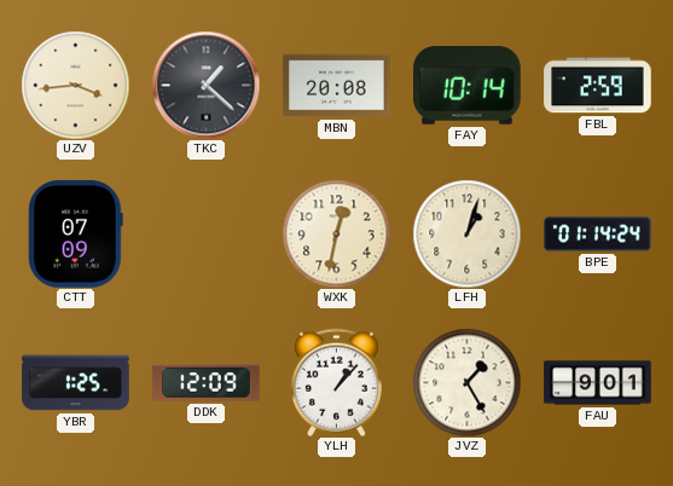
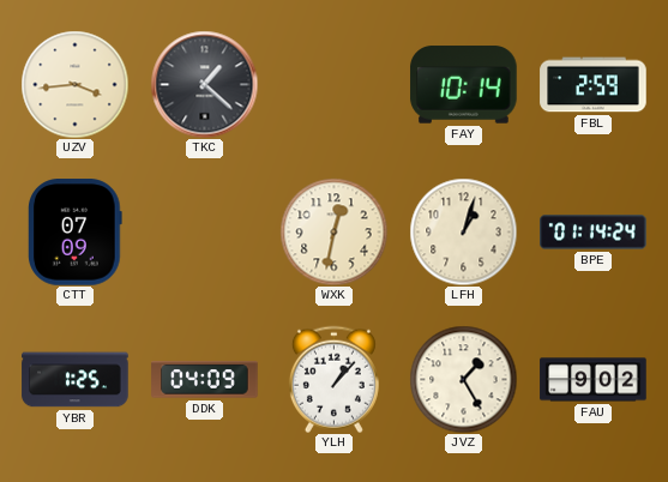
MBN: 20:08 -> none
DDK: 12:09 -> 04:09
FAU: 9:01 -> 9:02
